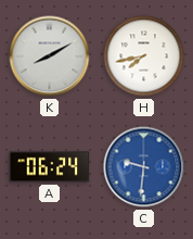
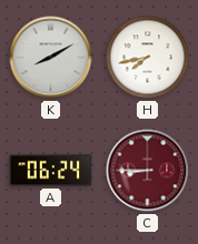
C: 9:31 -> 8:45
C dial: blue -> burgundy
